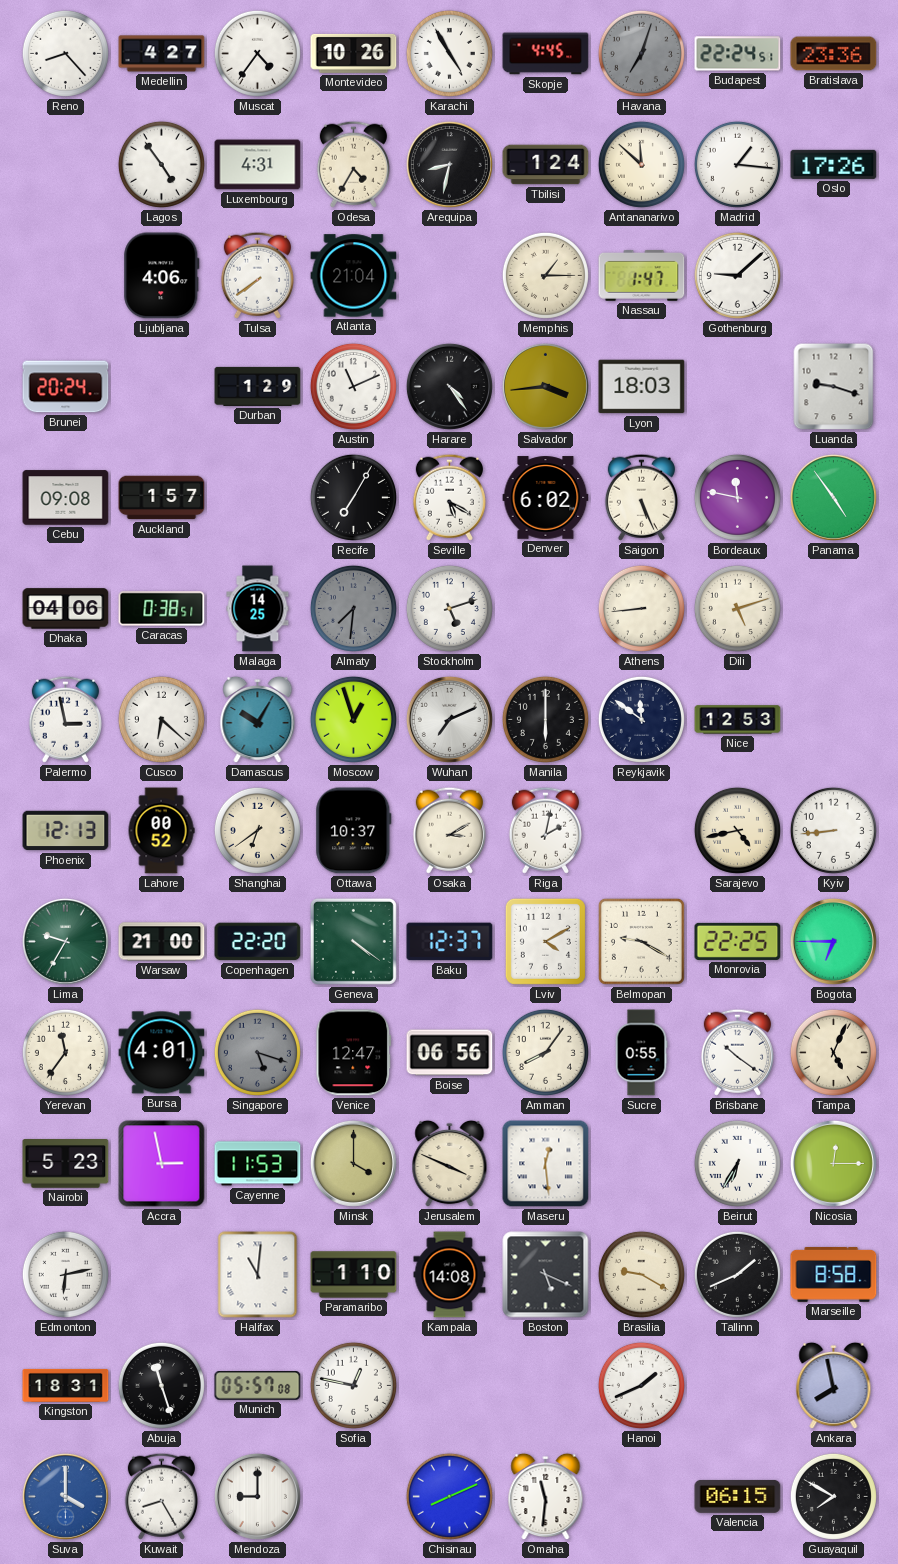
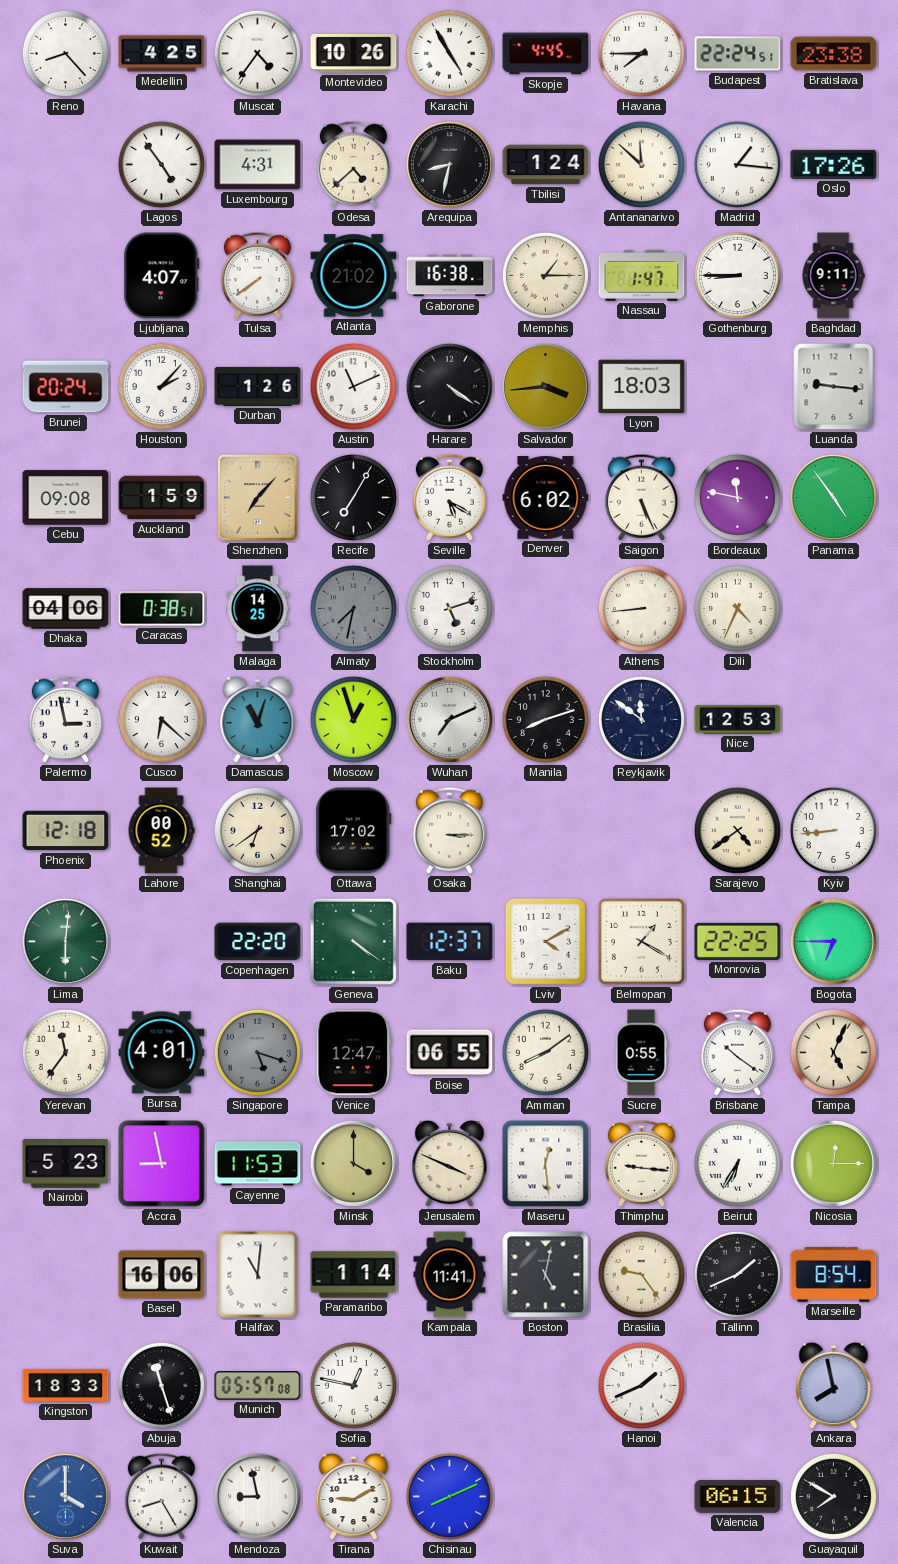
Medellin: 4:27 -> 4:25
Havana: 7:03 -> 7:45
Havana dial: grey -> white
Bratislava: 23:36 -> 23:38
Odesa: 4:35 -> 4:38
Ljubljana: 4:06 -> 4:07
Atlanta: 21:04 -> 21:02
Gaborone: none -> 16:38
Gothenburg: 9:08 -> 8:45
Baghdad: none -> 9:11
Houston: none -> 2:07
Durban: 1:29 -> 1:26
Harare: 4:24 -> 4:21
Luanda: 9:18 -> 9:16
Auckland: 1:57 -> 1:59
Shenzhen: none -> 7:07
Almaty: 7:31 -> 7:32
Dili: 5:12 -> 4:34
Damascus: 10:05 -> 11:03
Manila: 6:00 -> 8:12
Phoenix: 12:13 -> 12:18
Ottawa: 10:37 -> 17:02
Osaka: 3:10 -> 3:15
Riga: 2:02 -> none
Sarajevo: 4:43 -> 4:39
Lima: 9:35 -> 6:01
Warsaw: 21:00 -> none
Belmopan: 9:20 -> 1:20
Boise: 06:56 -> 06:55
Amman: 8:06 -> 8:09
Accra: 2:58 -> 8:58
Thimphu: none -> 9:16
Edmonton: 6:13 -> none
Basel: none -> 16:06
Paramaribo: 1:10 -> 1:14
Kampala: 14:08 -> 11:41
Boston: 5:19 -> 5:02
Brasilia: 9:20 -> 9:24
Marseille: 8:58 -> 8:54
Kingston: 18:31 -> 18:33
Mendoza: 9:00 -> 8:58
Tirana: none -> 9:10
Omaha: 11:31 -> none
